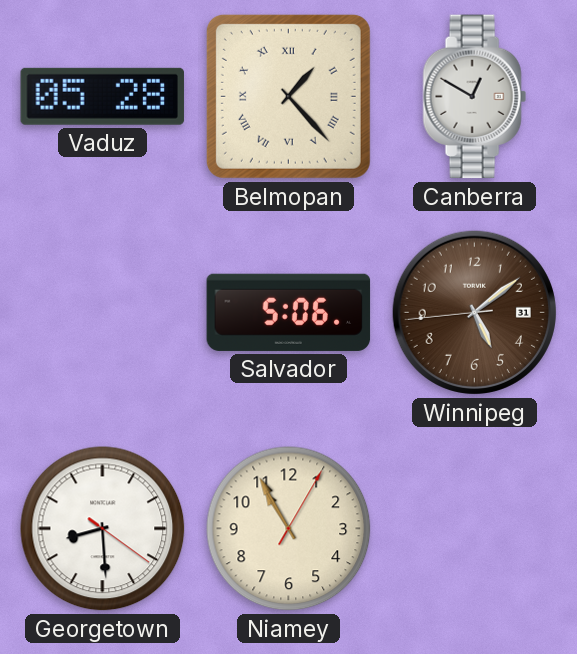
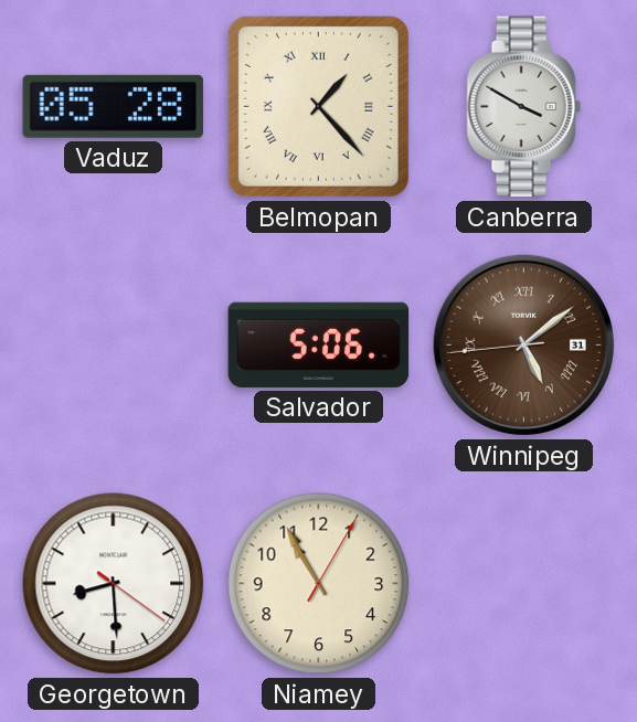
Canberra: 12:50 -> 3:50
Winnipeg numerals: Arabic -> Roman
